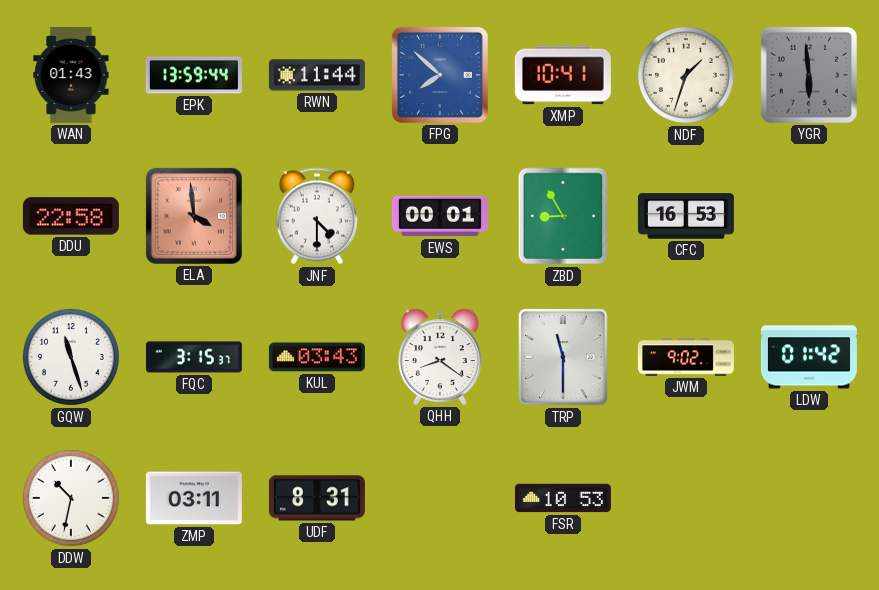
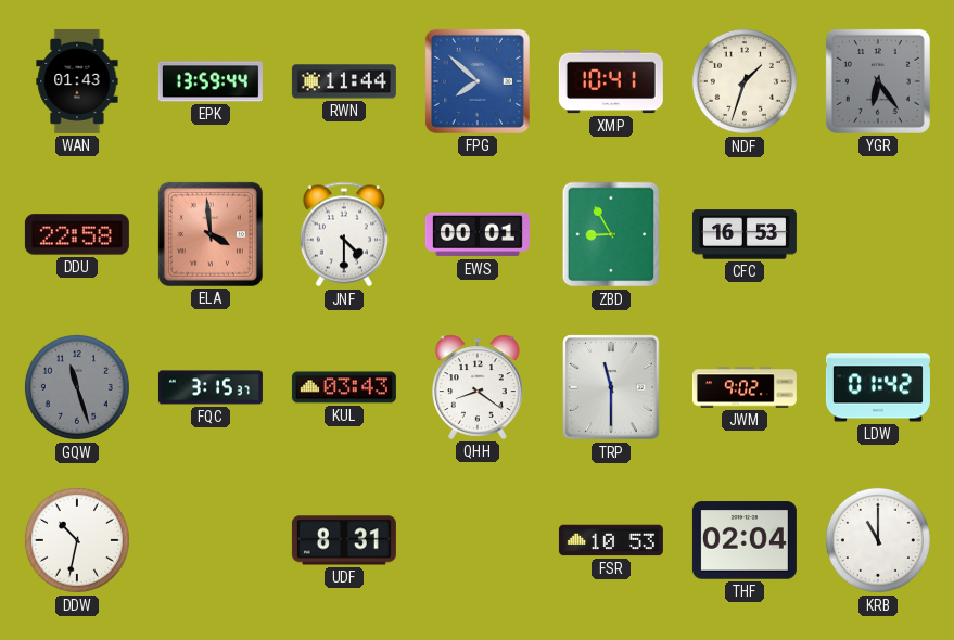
YGR: 5:59 -> 6:24
GQW dial: white -> grey
ZMP: 03:11 -> none
THF: none -> 02:04
KRB: none -> 11:00
